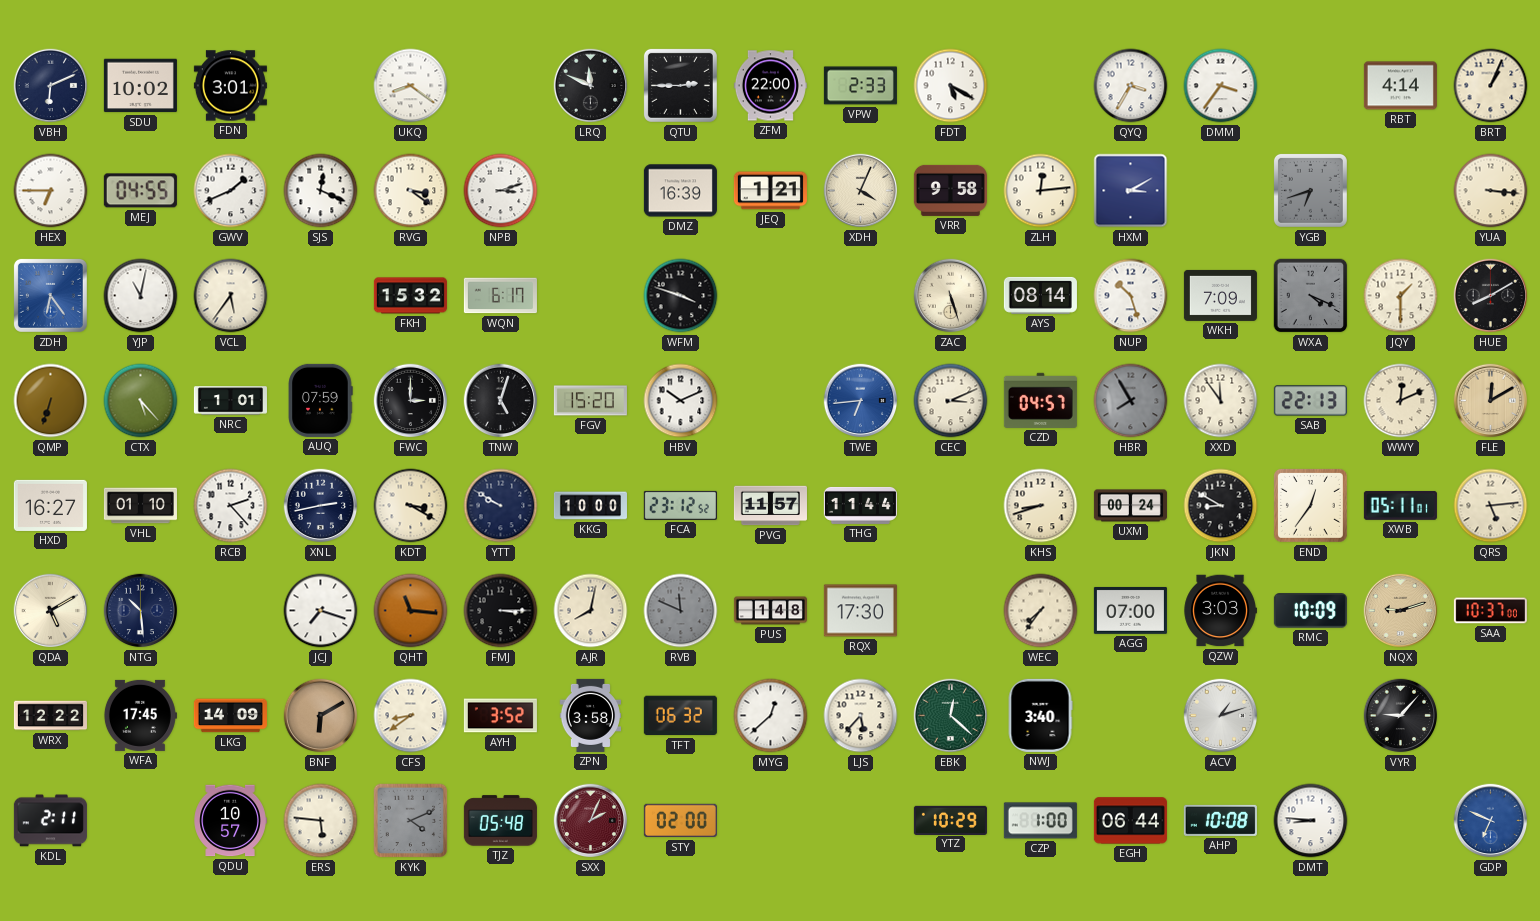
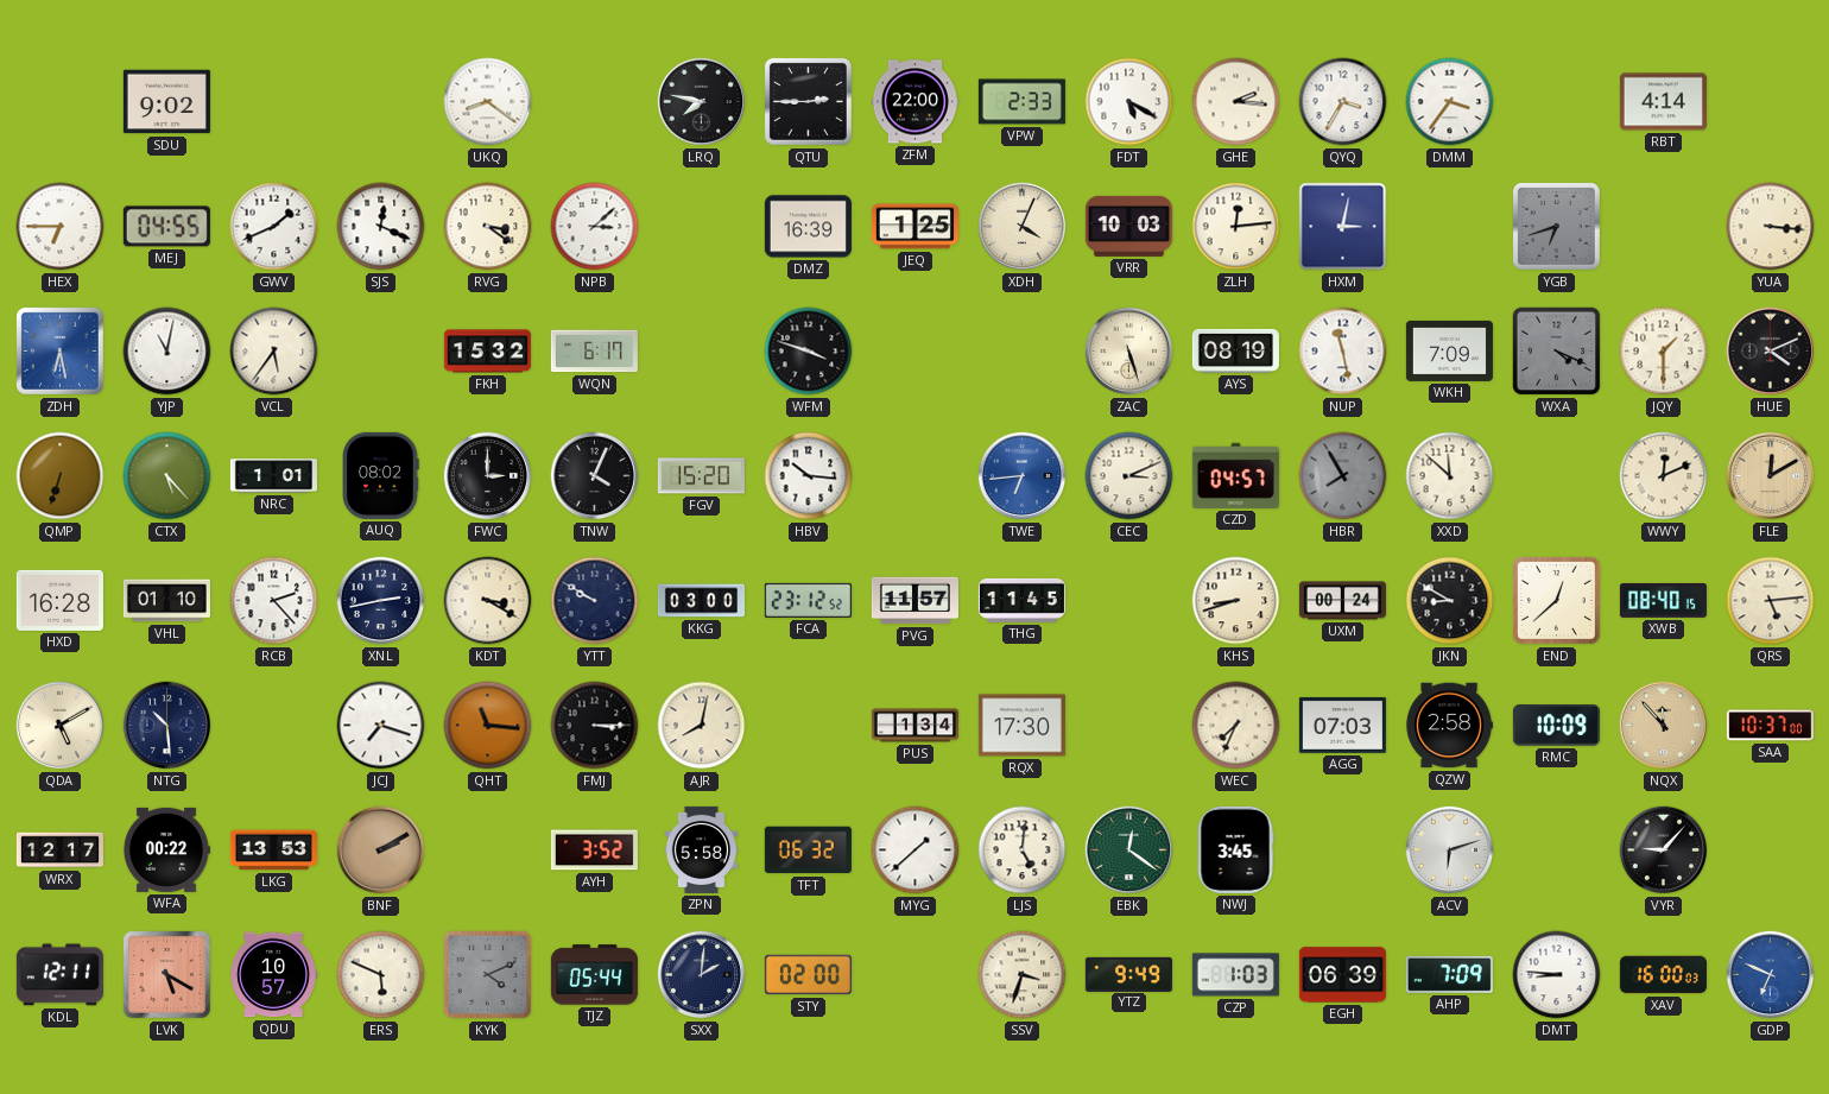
VBH: 6:11 -> none
SDU: 10:02 -> 9:02
FDN: 3:01 -> none
LRQ: 11:49 -> 7:47
GHE: none -> 2:16
BRT: 1:04 -> none
NPB: 3:12 -> 3:08
JEQ: 1:21 -> 1:25
VRR: 9:58 -> 10:03
HXM: 3:10 -> 3:02
ZDH: 6:24 -> 6:28
AYS: 08:14 -> 08:19
NUP: 10:27 -> 11:28
HUE: 8:10 -> 4:11
AUQ: 07:59 -> 08:02
TNW: 5:03 -> 4:04
HBV: 10:11 -> 10:16
XXD: 11:54 -> 11:52
SAB: 22:13 -> none
HXD: 16:27 -> 16:28
KKG: 10:00 -> 03:00
THG: 11:44 -> 11:45
END: 12:36 -> 12:38
XWB: 05:11 -> 08:40
RVB: 11:49 -> none
PUS: 1:48 -> 1:34
WEC: 7:36 -> 7:34
AGG: 07:00 -> 07:03
QZW: 3:03 -> 2:58
NQX: 9:12 -> 11:53
WRX: 12:22 -> 12:17
WFA: 17:45 -> 00:22
LKG: 14:09 -> 13:53
BNF: 6:10 -> 2:10
CFS: 8:39 -> none
ZPN: 3:58 -> 5:58
MYG: 12:38 -> 1:38
LJS: 5:37 -> 5:01
EBK: 12:22 -> 12:21
NWJ: 3:40 -> 3:45
ACV: 1:12 -> 6:12
KDL: 2:11 -> 12:11
LVK: none -> 5:20
ERS: 5:46 -> 5:49
TJZ: 05:48 -> 05:44
SXX: 2:04 -> 2:01
SXX dial: burgundy -> navy
SSV: none -> 3:33
YTZ: 10:29 -> 9:49
CZP: 1:00 -> 1:03
EGH: 06:44 -> 06:39
AHP: 10:08 -> 7:09
XAV: none -> 16:00
